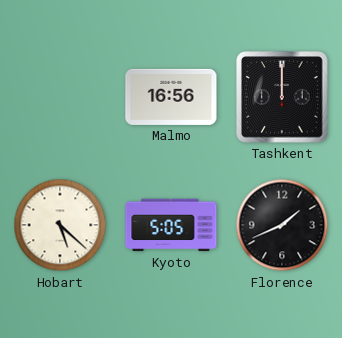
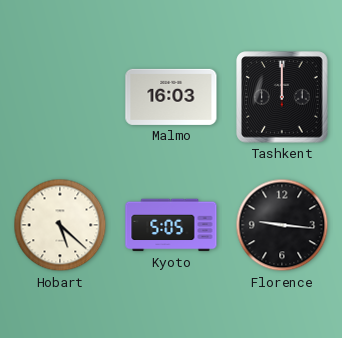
Malmo: 16:56 -> 16:03
Florence: 1:41 -> 9:16
